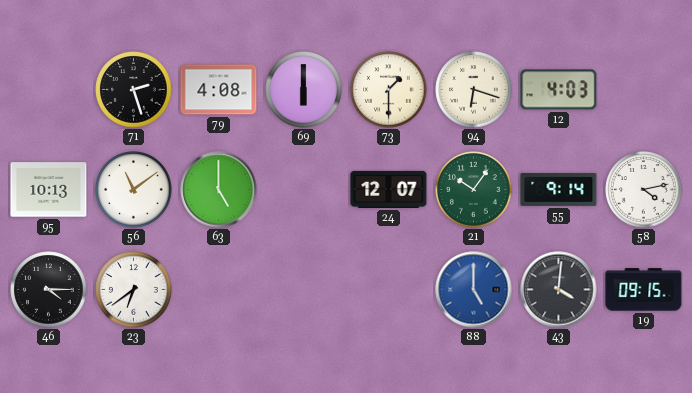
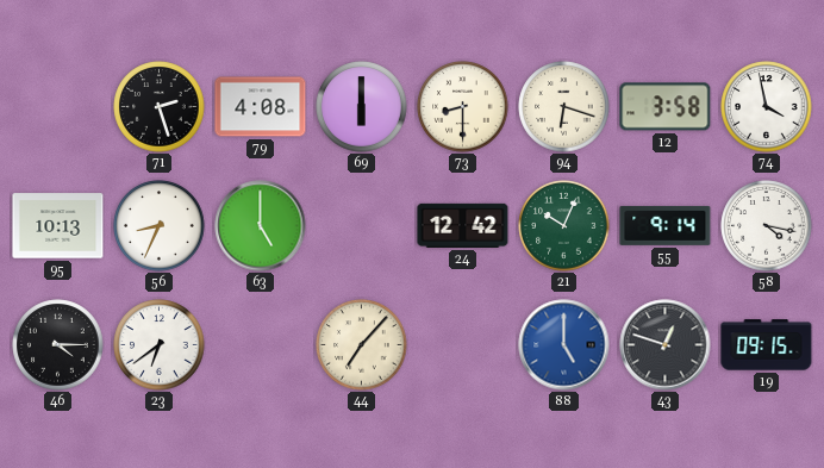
73: 1:30 -> 8:30
12: 4:03 -> 3:58
74: none -> 3:58
56: 11:09 -> 8:34
24: 12:07 -> 12:42
21: 10:06 -> 10:04
58: 4:13 -> 4:17
44: none -> 7:07
43: 4:01 -> 12:48
